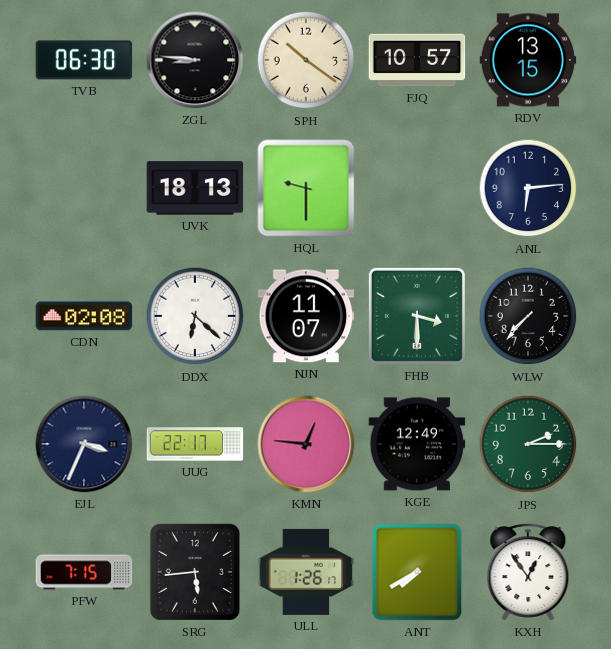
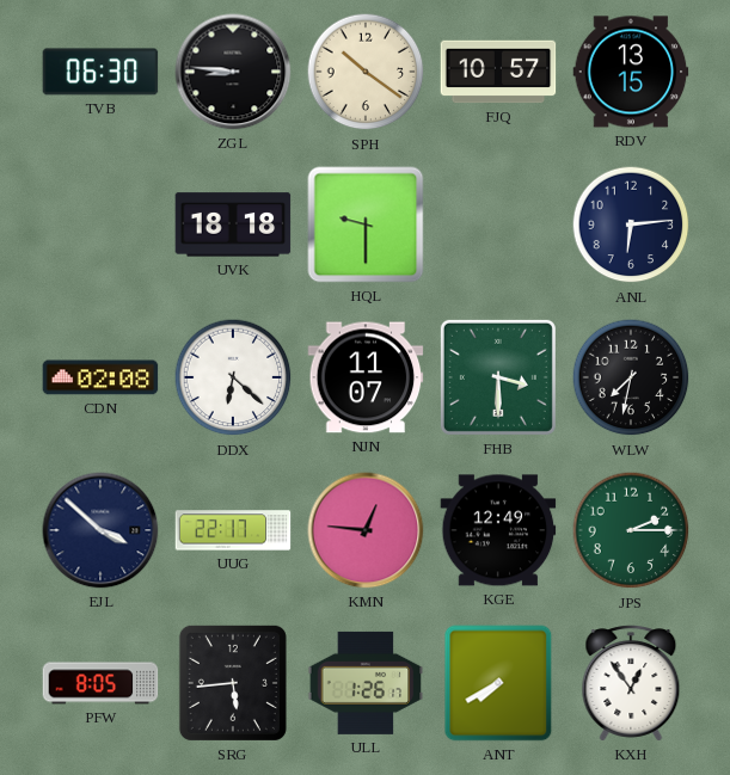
UVK: 18:13 -> 18:18
WLW: 7:37 -> 7:32
EJL: 3:34 -> 3:52
PFW: 7:15 -> 8:05
